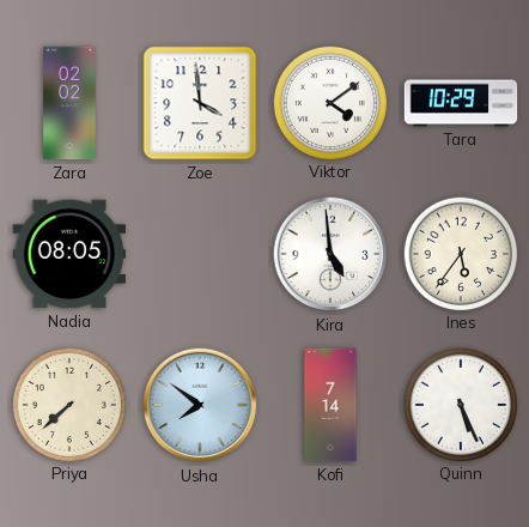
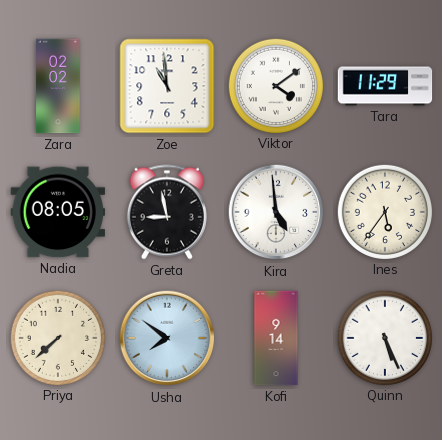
Zoe: 3:59 -> 10:59
Tara: 10:29 -> 11:29
Greta: none -> 8:58
Kofi: 7:14 -> 9:14
